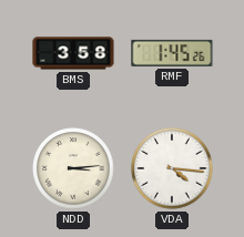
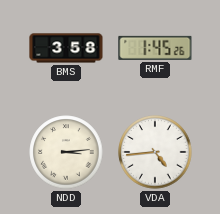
VDA: 4:16 -> 4:44
